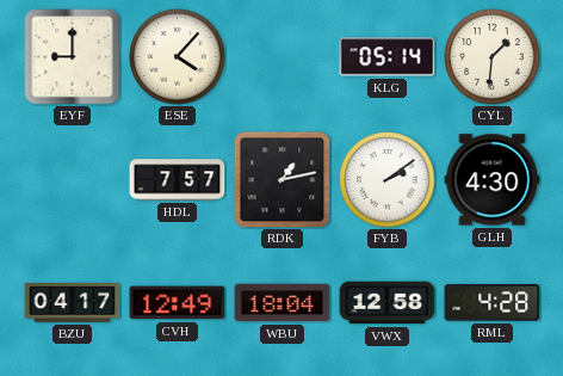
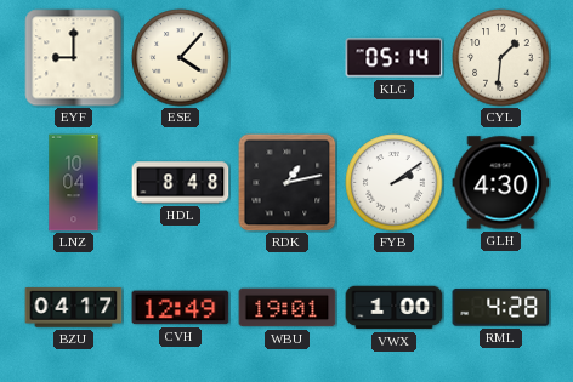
LNZ: none -> 10:04
HDL: 7:57 -> 8:48
WBU: 18:04 -> 19:01
VWX: 12:58 -> 1:00
